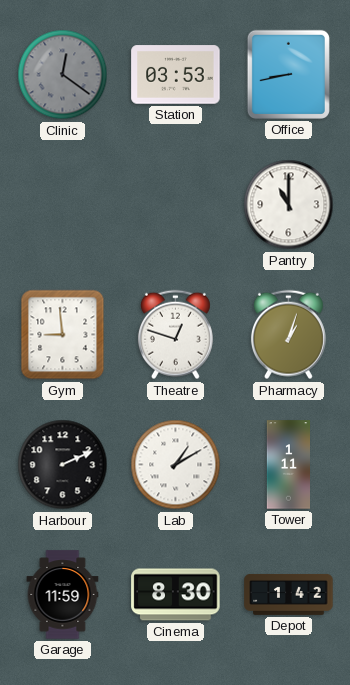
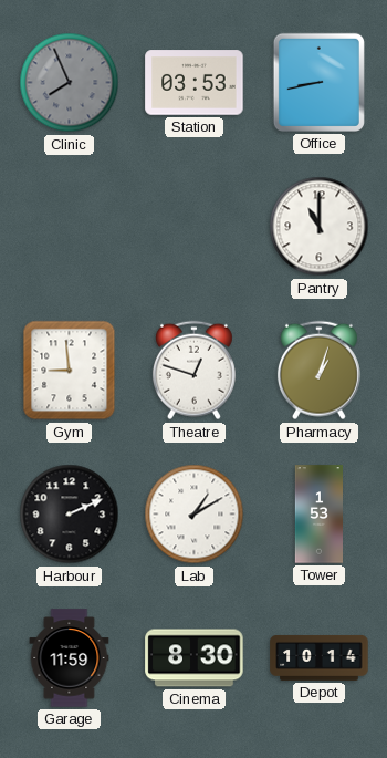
Clinic: 12:21 -> 7:56
Tower: 1:11 -> 1:53
Depot: 1:42 -> 10:14
